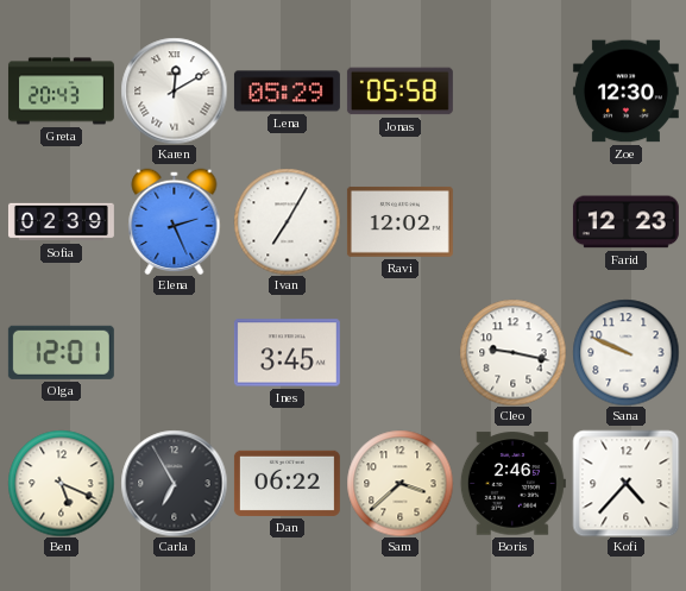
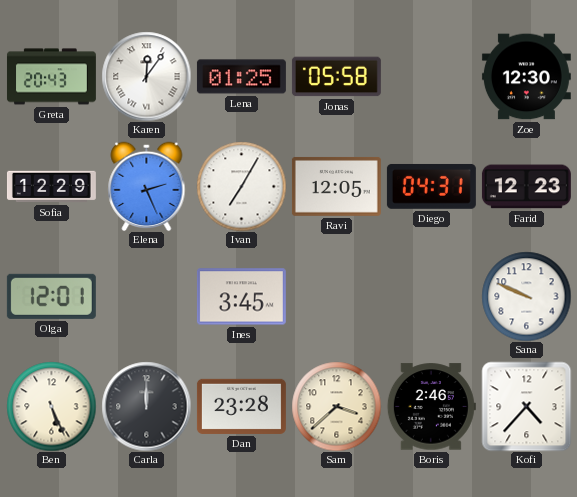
Karen: 12:10 -> 12:06
Lena: 05:29 -> 01:25
Sofia: 02:39 -> 12:29
Ravi: 12:02 -> 12:05
Diego: none -> 04:31
Cleo: 9:17 -> none
Ben: 5:19 -> 5:26
Carla: 6:55 -> 12:00
Dan: 06:22 -> 23:28
